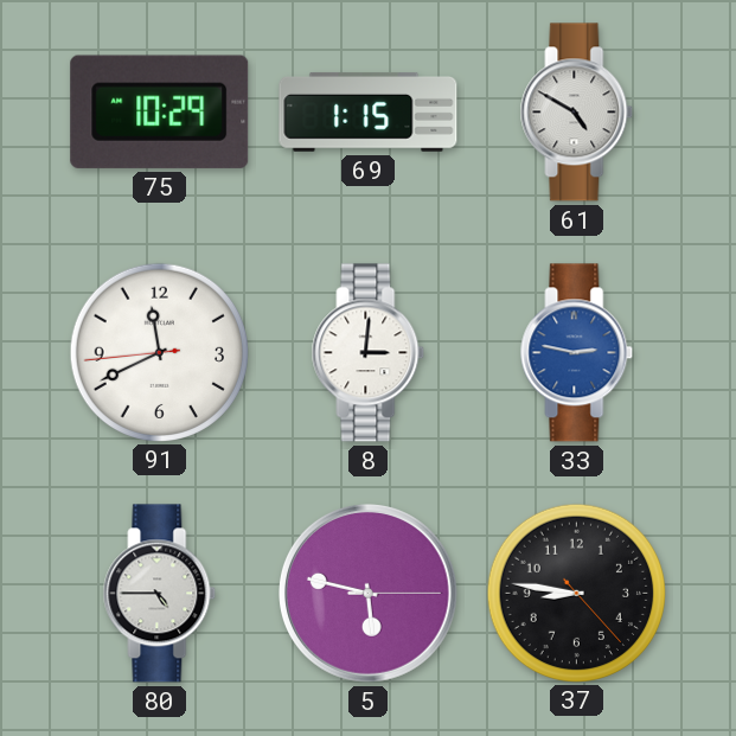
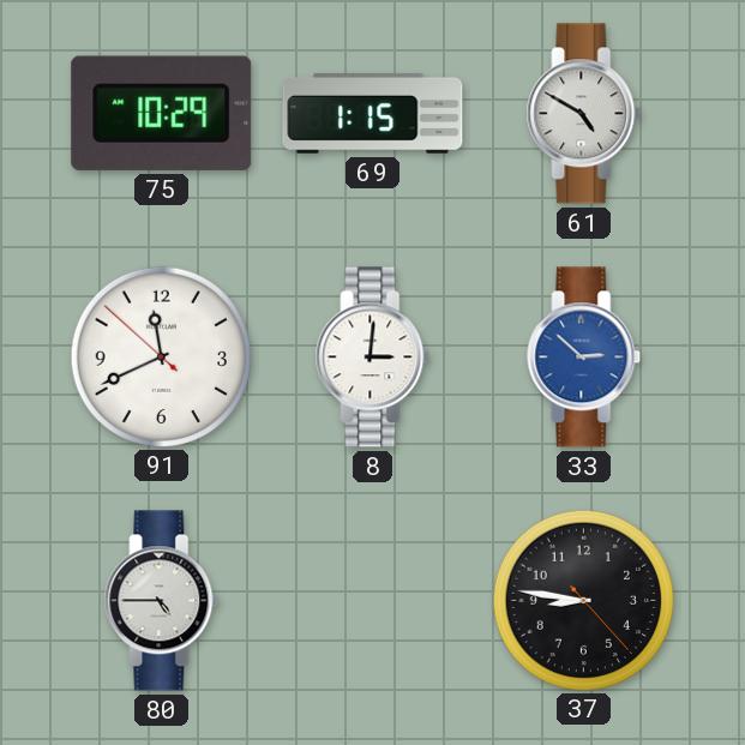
91: 11:40:44 -> 11:40:52
33: 2:47 -> 2:52
5: 5:47 -> none
